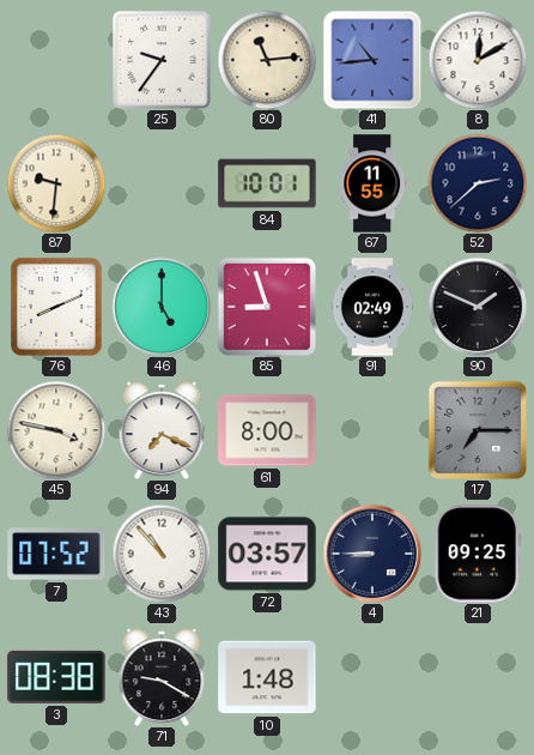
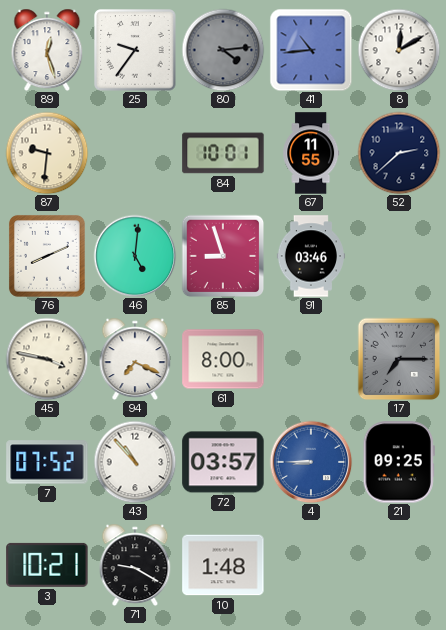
89: none -> 12:27
80: 11:14 -> 4:14
80 dial: cream -> grey
46: 5:00 -> 5:01
91: 02:49 -> 03:46
90: 1:49 -> none
4 dial: navy -> blue
3: 08:38 -> 10:21
